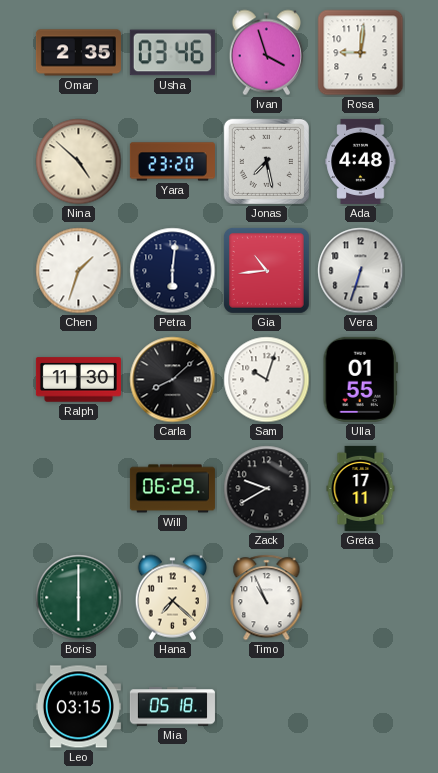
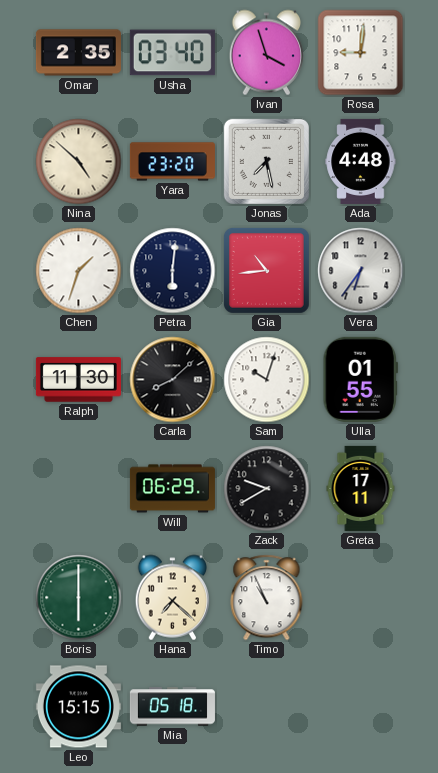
Usha: 03:46 -> 03:40
Vera: 6:33 -> 6:36
Leo: 03:15 -> 15:15
